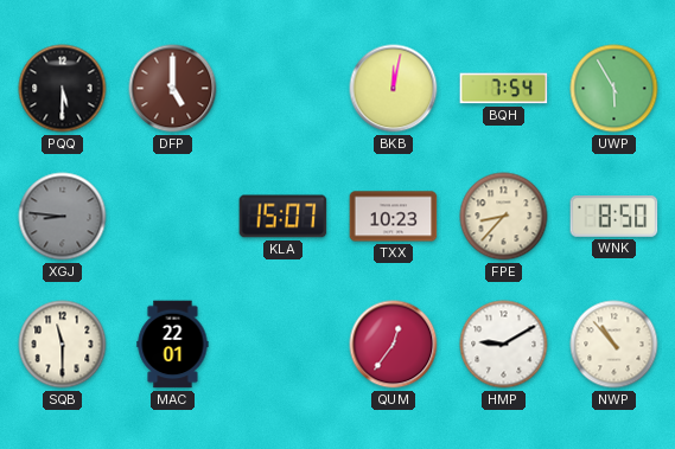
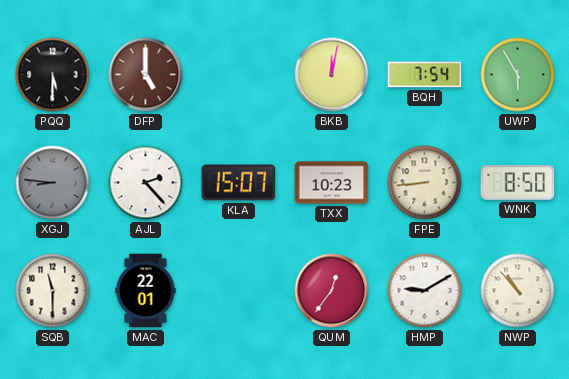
AJL: none -> 2:23
FPE: 8:37 -> 8:44
